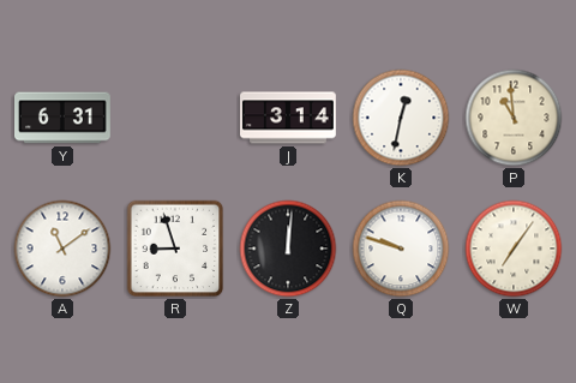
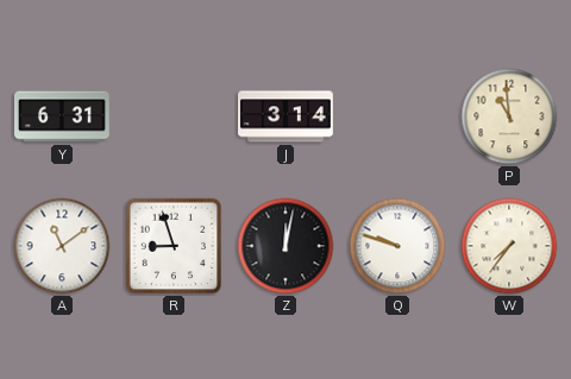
K: 12:32 -> none
Z: 12:01 -> 12:02
W: 7:06 -> 7:36
